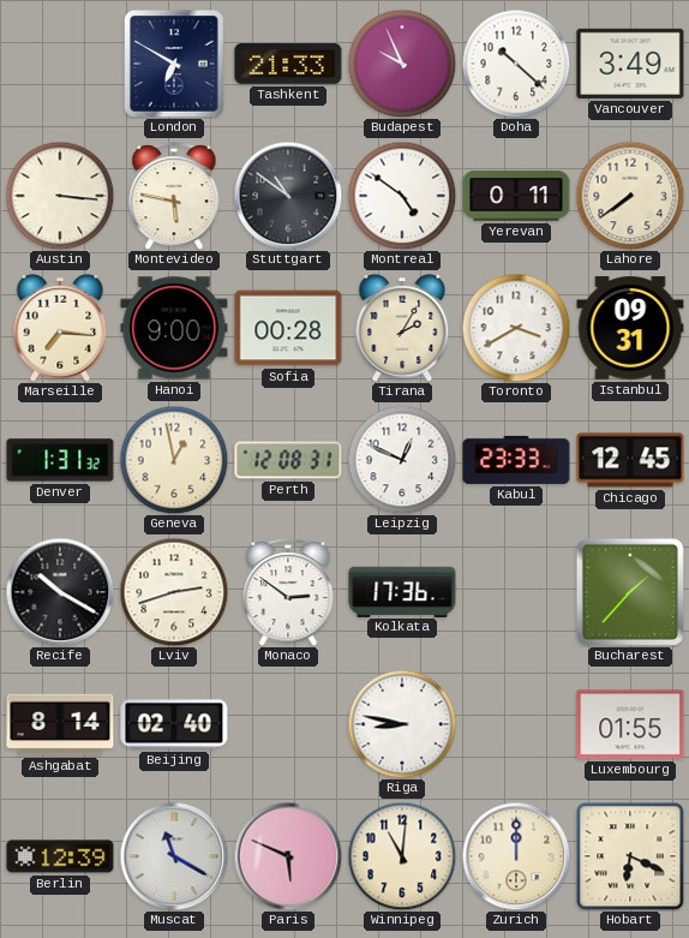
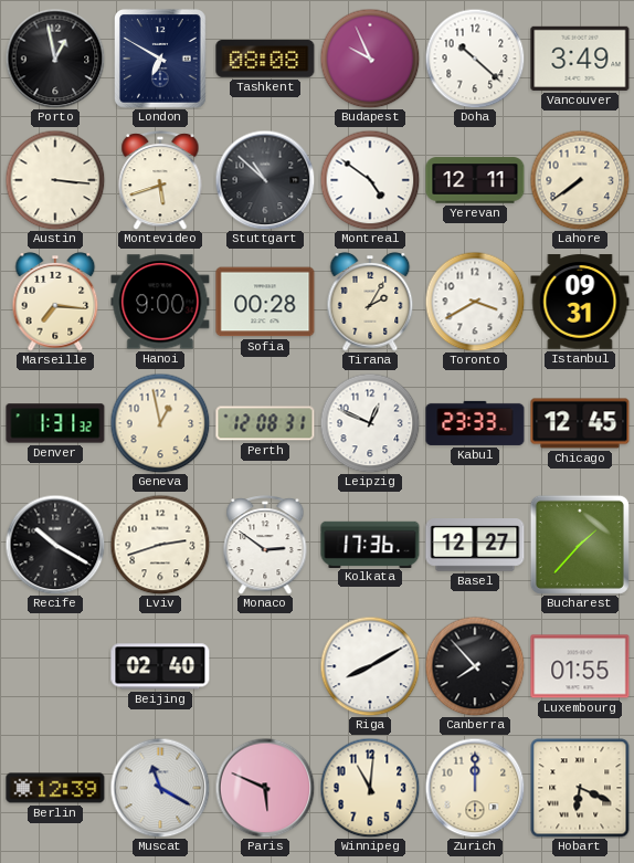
Porto: none -> 12:58
Tashkent: 21:33 -> 08:08
Montevideo: 5:47 -> 5:42
Stuttgart: 10:51 -> 10:52
Yerevan: 0:11 -> 12:11
Basel: none -> 12:27
Ashgabat: 8:14 -> none
Riga: 8:47 -> 8:10
Canberra: none -> 7:53
